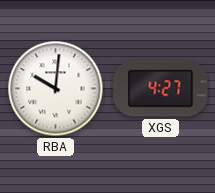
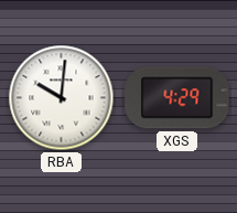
XGS: 4:27 -> 4:29
